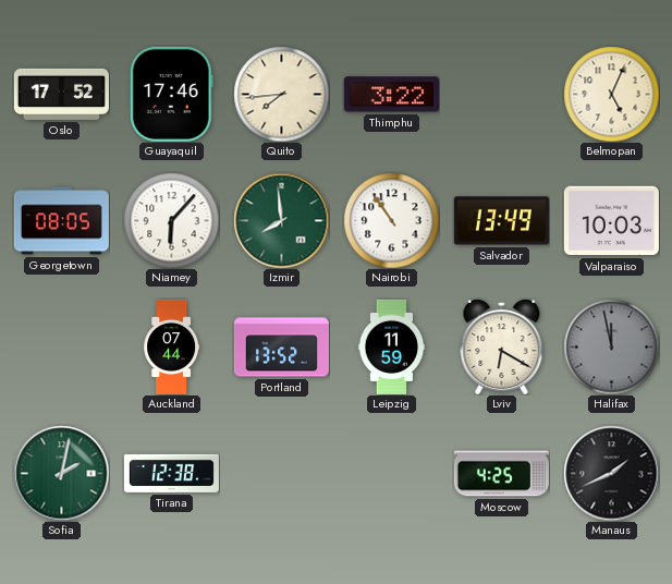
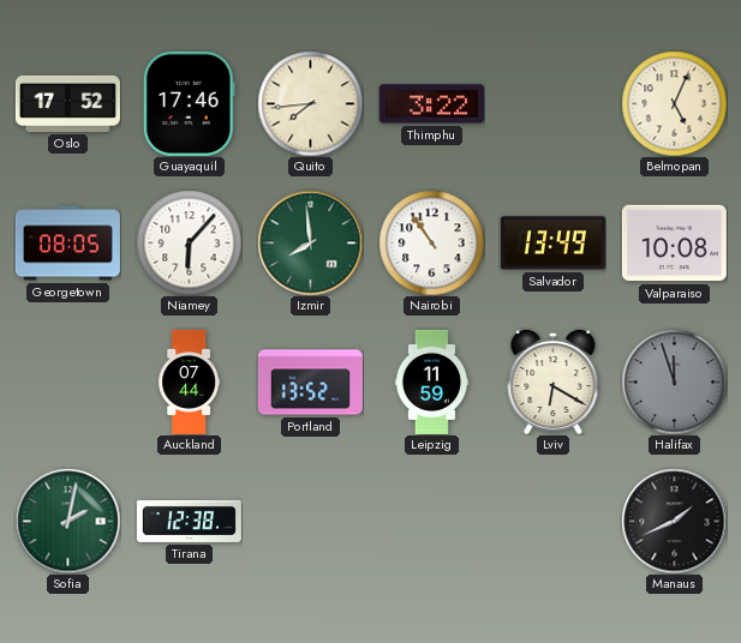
Valparaiso: 10:03 -> 10:08
Halifax: 11:58 -> 11:57
Moscow: 4:25 -> none
